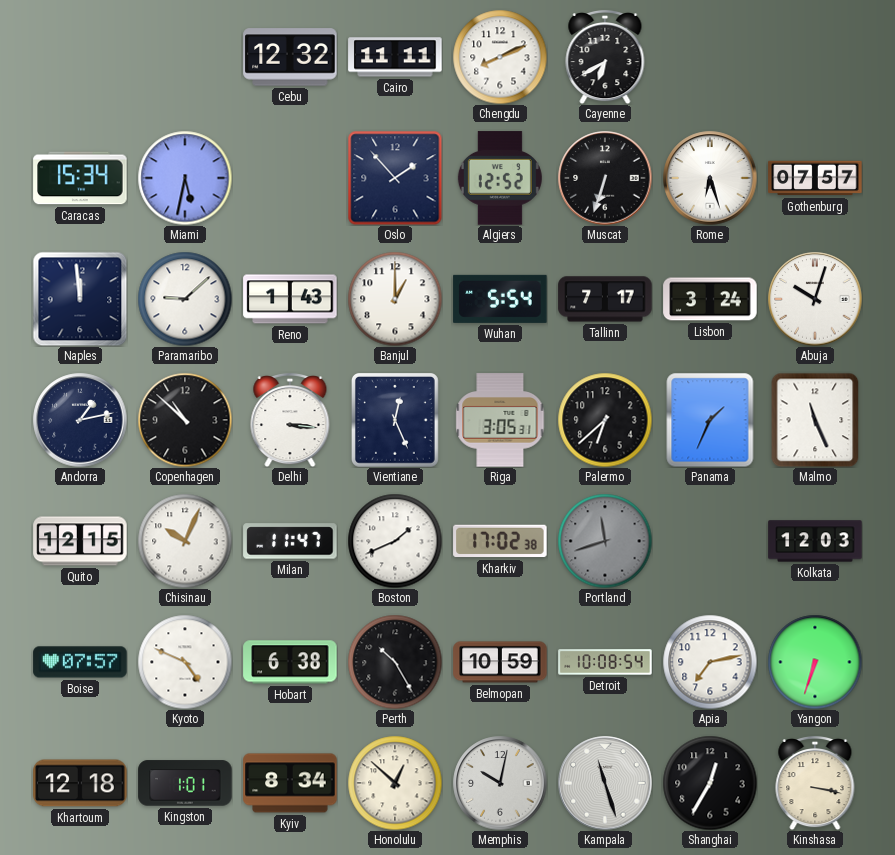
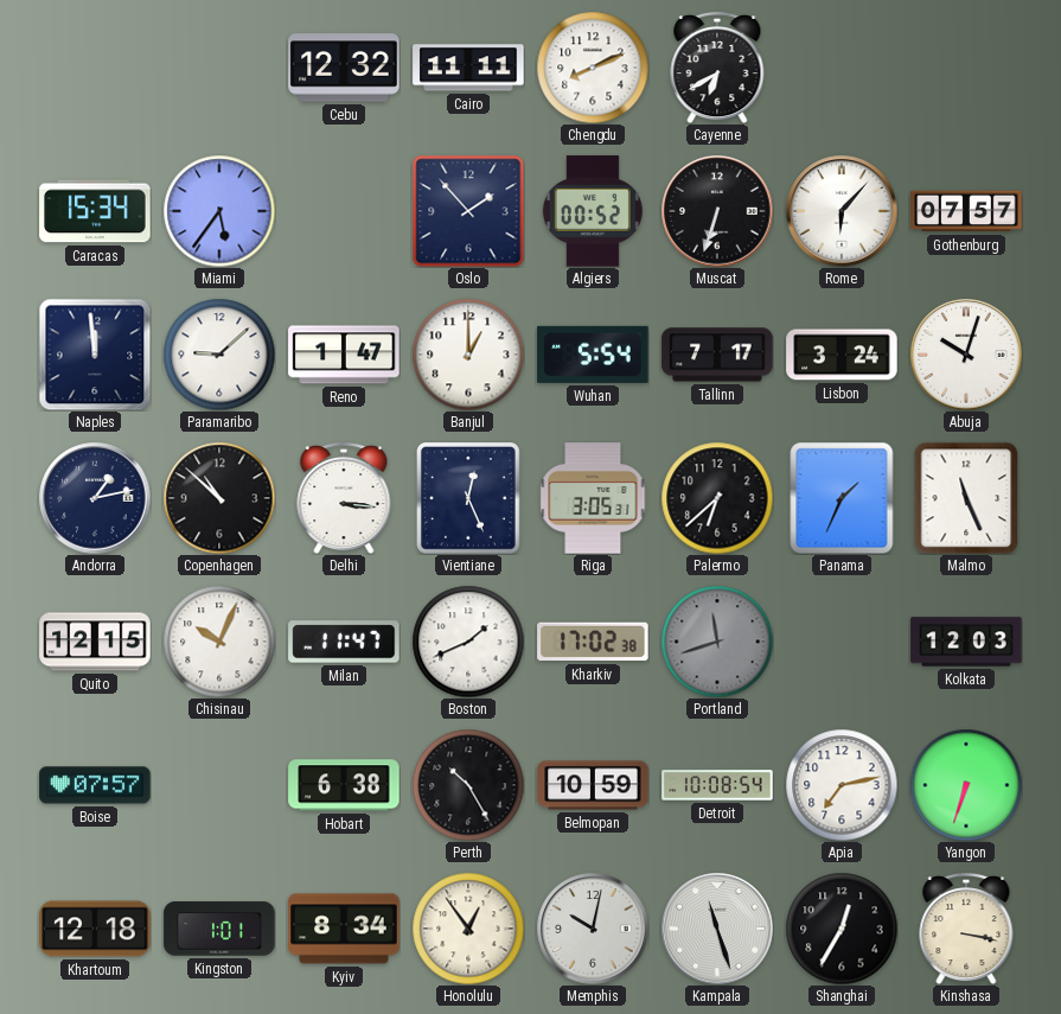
Miami: 5:32 -> 5:36
Algiers: 12:52 -> 00:52
Rome: 6:27 -> 6:07
Reno: 1:43 -> 1:47
Kyoto: 4:49 -> none
Honolulu: 12:52 -> 12:54
